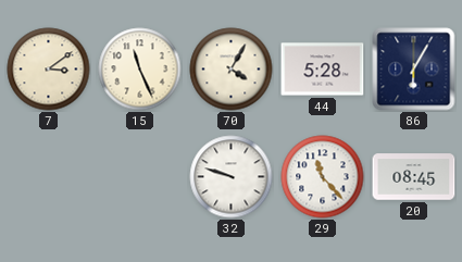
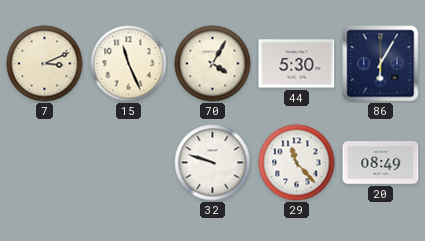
7: 3:09 -> 3:11
44: 5:28 -> 5:30
20: 08:45 -> 08:49
